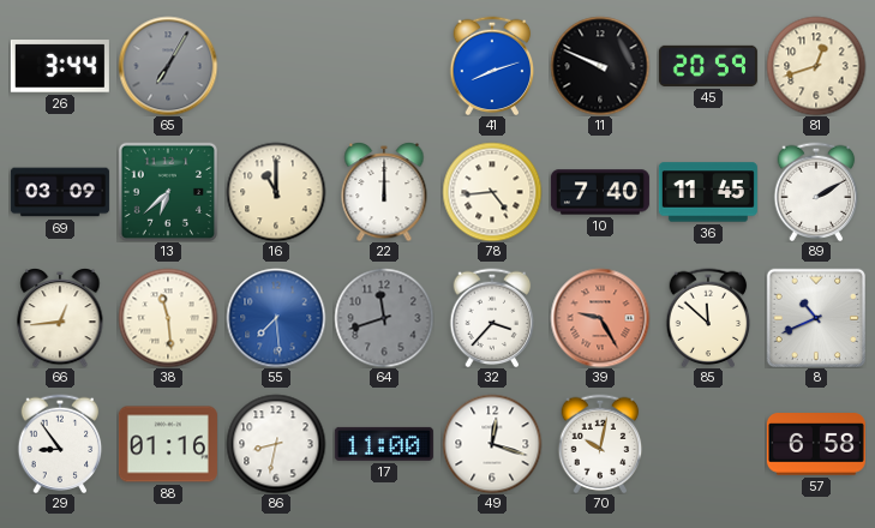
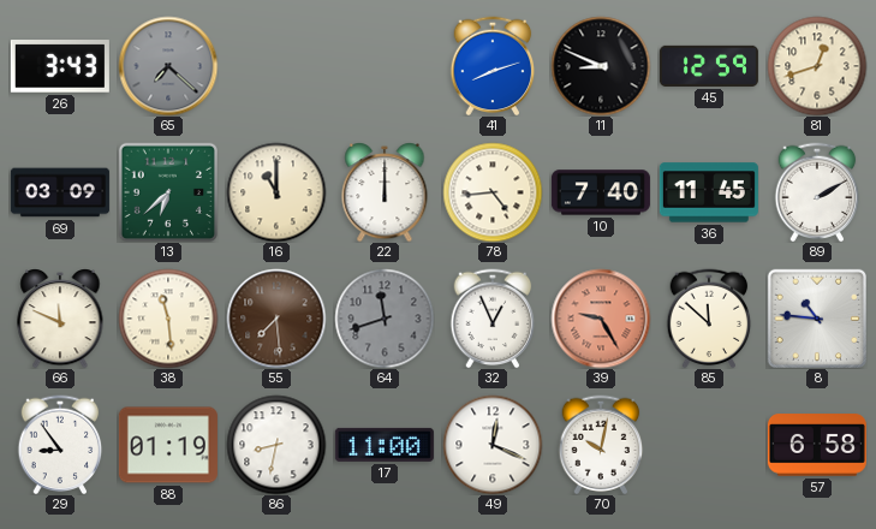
26: 3:44 -> 3:43
65: 7:05 -> 7:22
11: 9:49 -> 8:49
45: 20:59 -> 12:59
66: 12:44 -> 11:49
55 dial: blue -> brown
32: 3:37 -> 12:56
8: 10:41 -> 10:46
88: 01:16 -> 01:19
49: 12:18 -> 12:19
